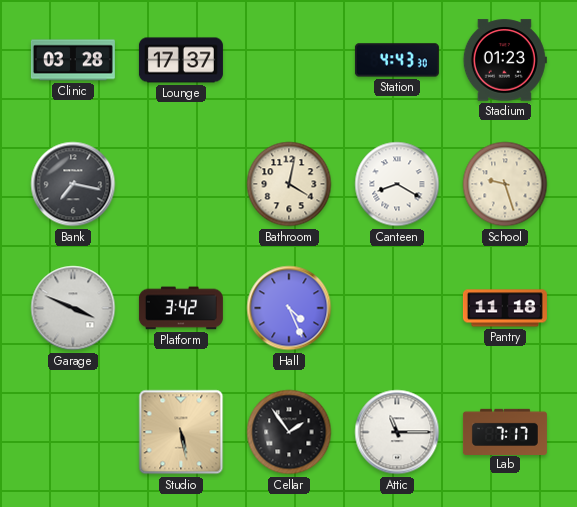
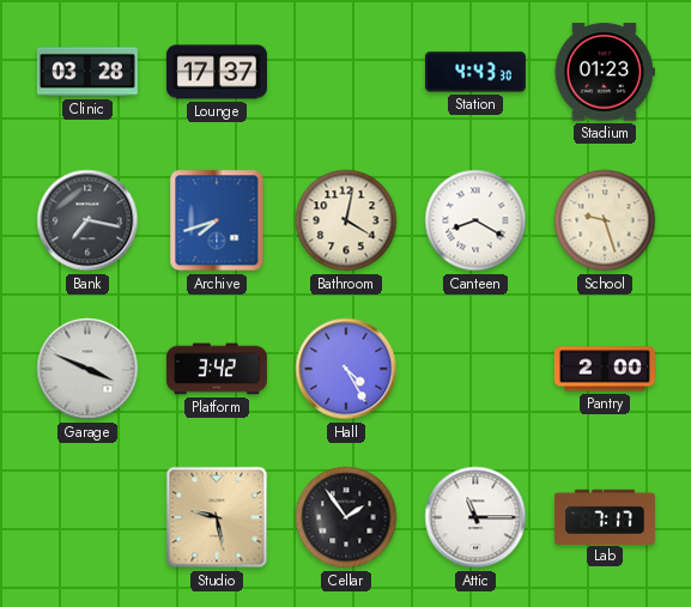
Archive: none -> 7:42
Hall: 4:26 -> 4:25
Pantry: 11:18 -> 2:00
Studio: 5:28 -> 9:28
